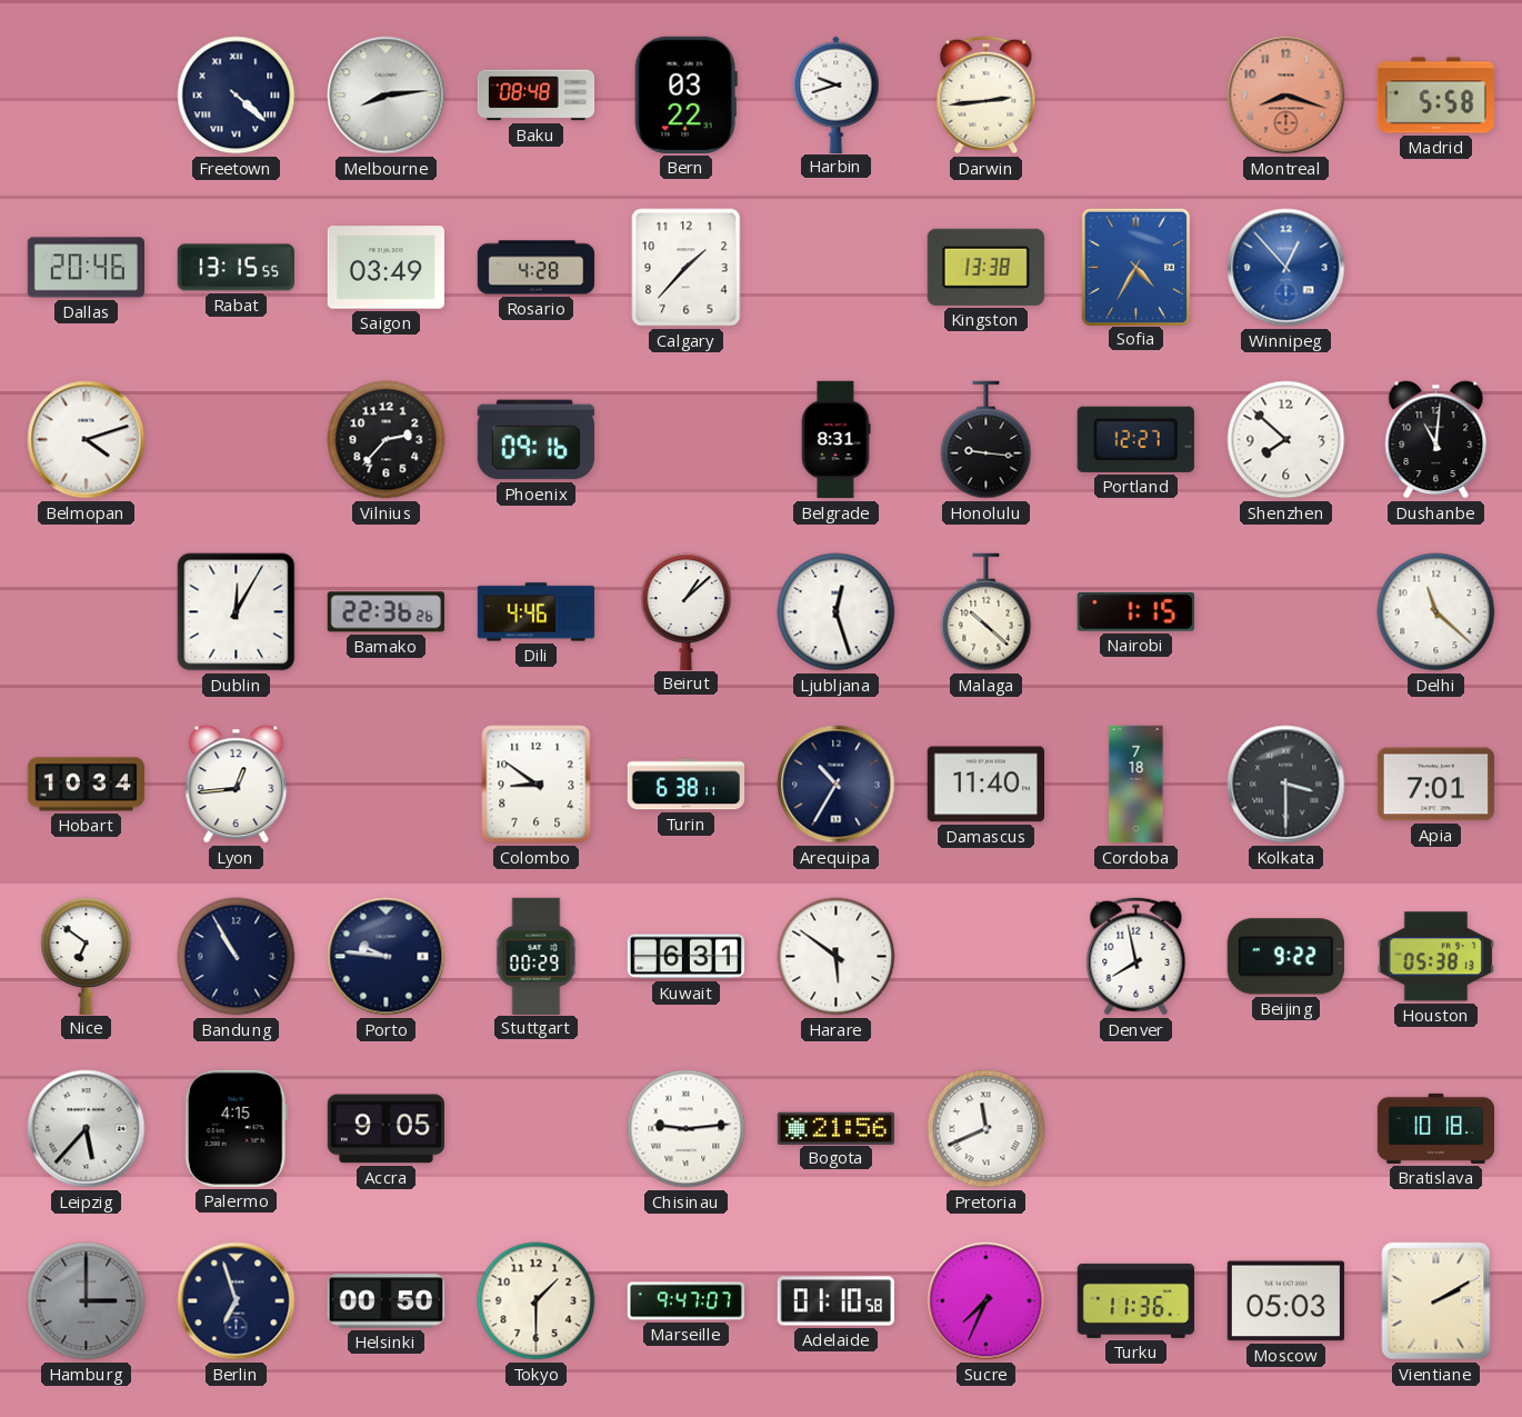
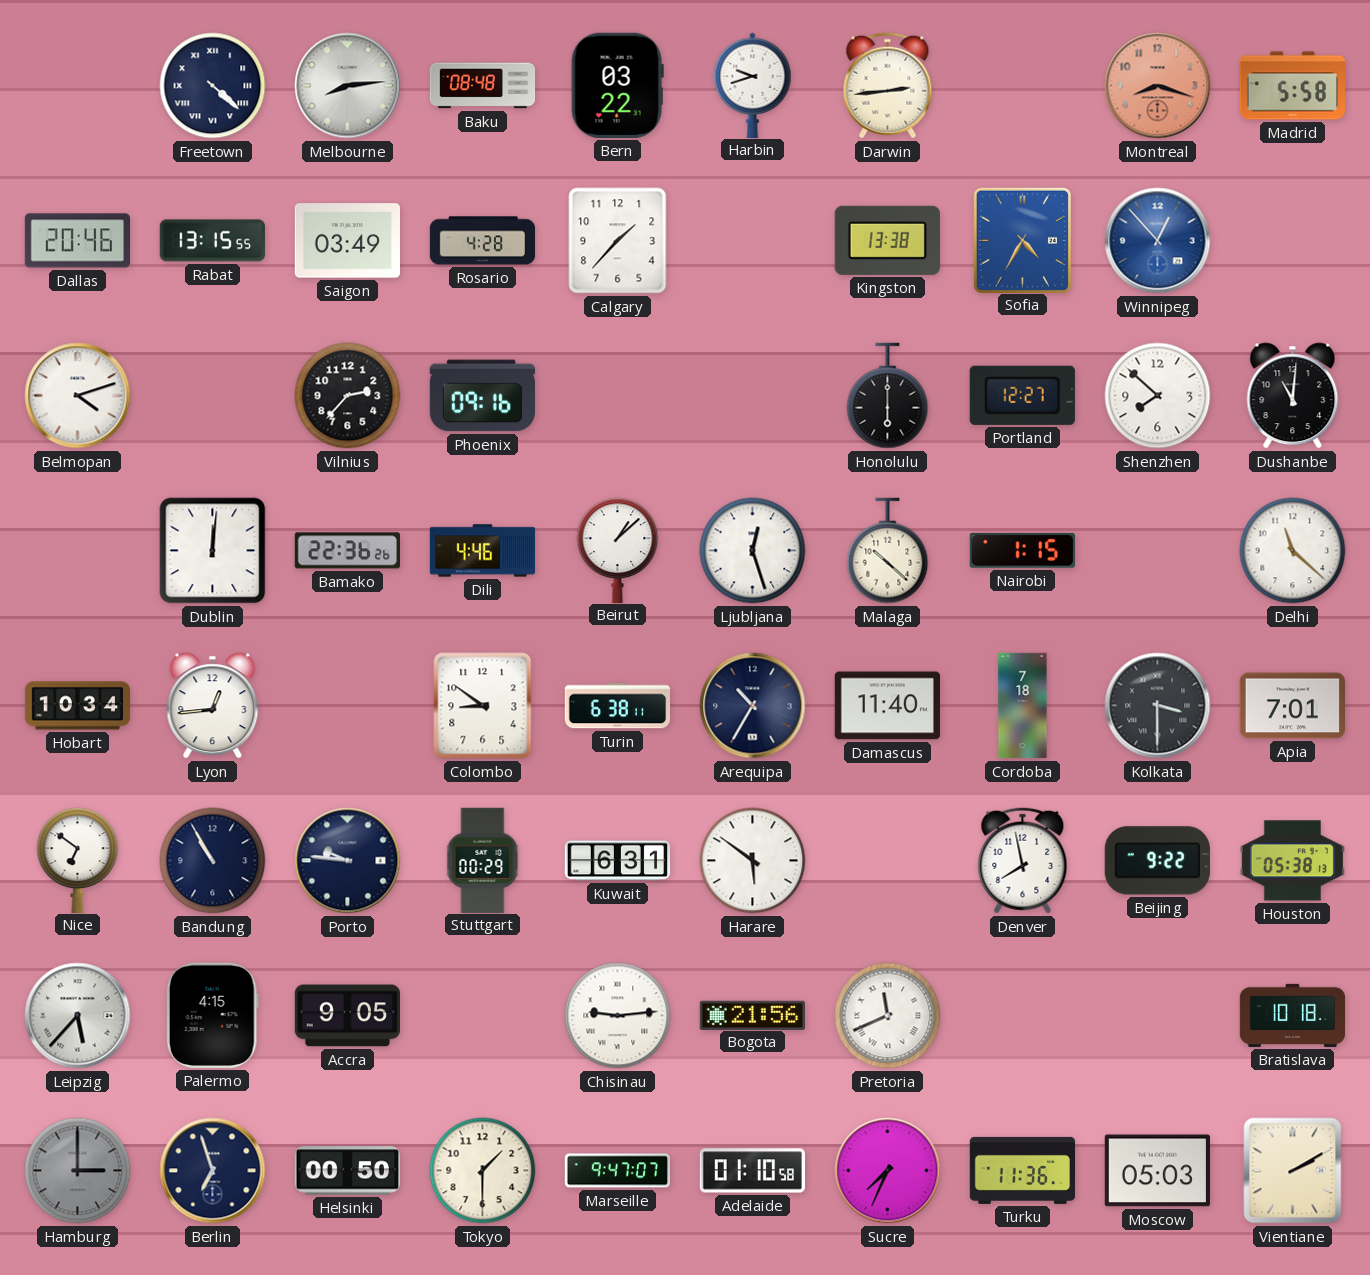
Belgrade: 8:31 -> none
Honolulu: 9:16 -> 6:00
Dublin: 12:05 -> 12:01
